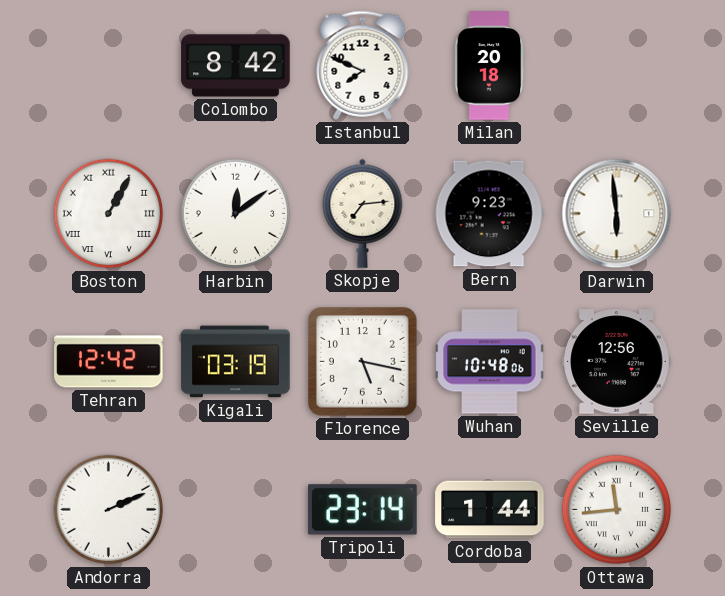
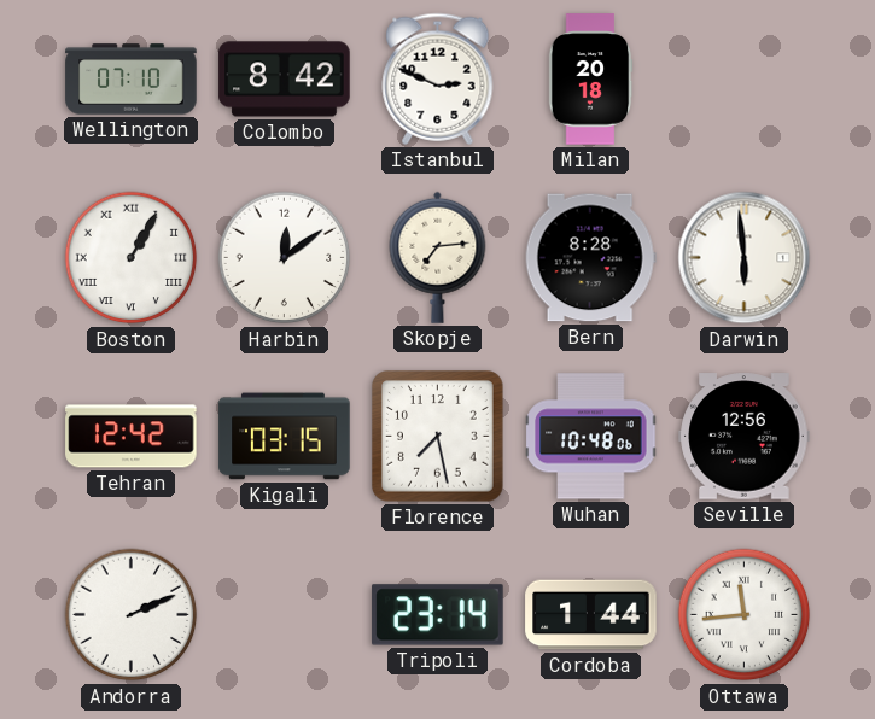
Wellington: none -> 07:10
Istanbul: 7:49 -> 2:49
Bern: 9:23 -> 8:28
Kigali: 03:19 -> 03:15
Florence: 5:17 -> 7:28
